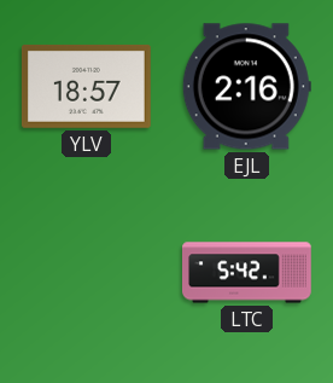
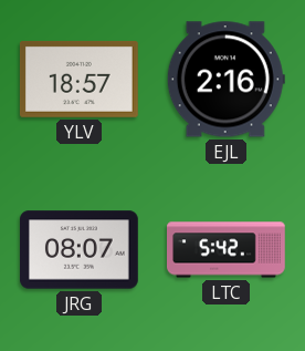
JRG: none -> 08:07
